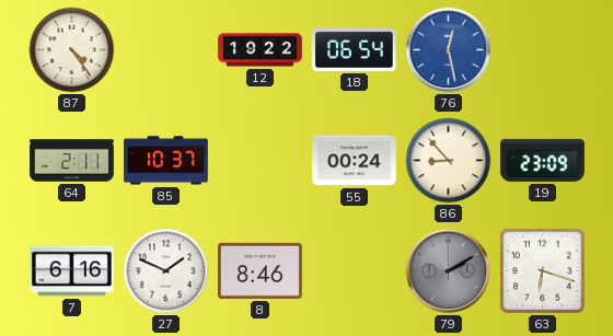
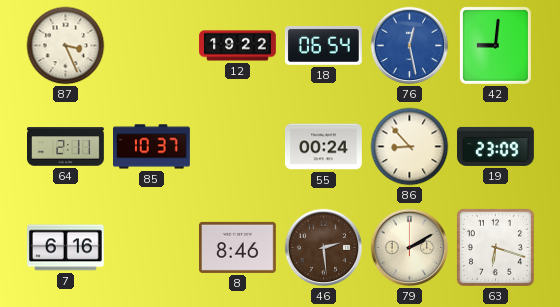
87: 4:24 -> 3:26
42: none -> 9:01
27: 1:49 -> none
46: none -> 2:29
79 dial: grey -> cream
